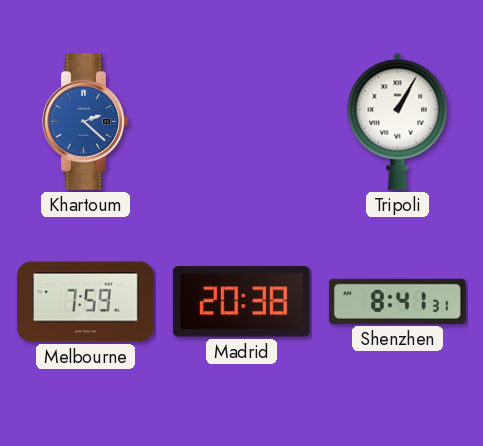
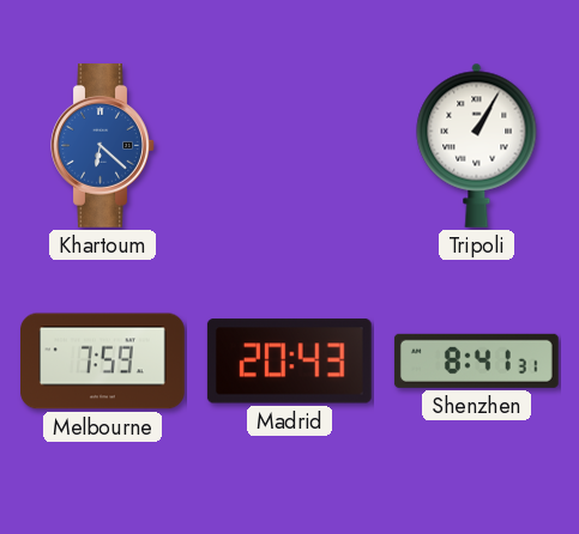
Khartoum: 2:22 -> 6:22
Madrid: 20:38 -> 20:43
